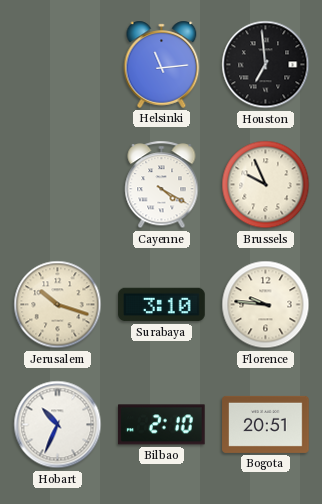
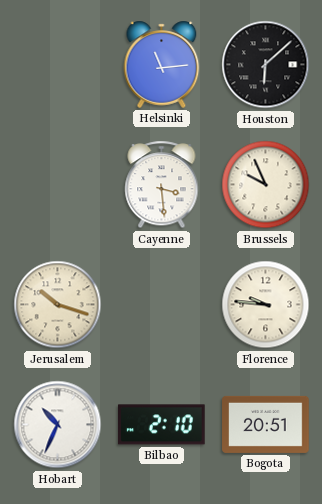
Houston: 6:59 -> 6:08
Cayenne: 4:20 -> 3:29
Surabaya: 3:10 -> none
